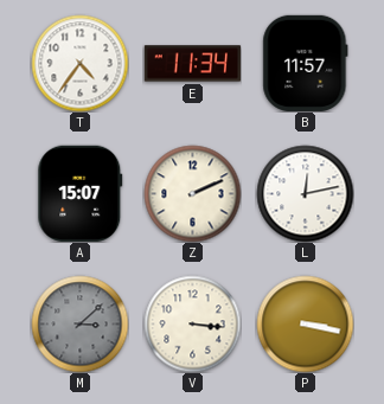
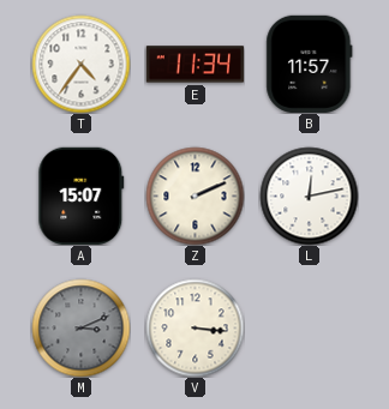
M: 3:08 -> 3:11
P: 3:17 -> none
